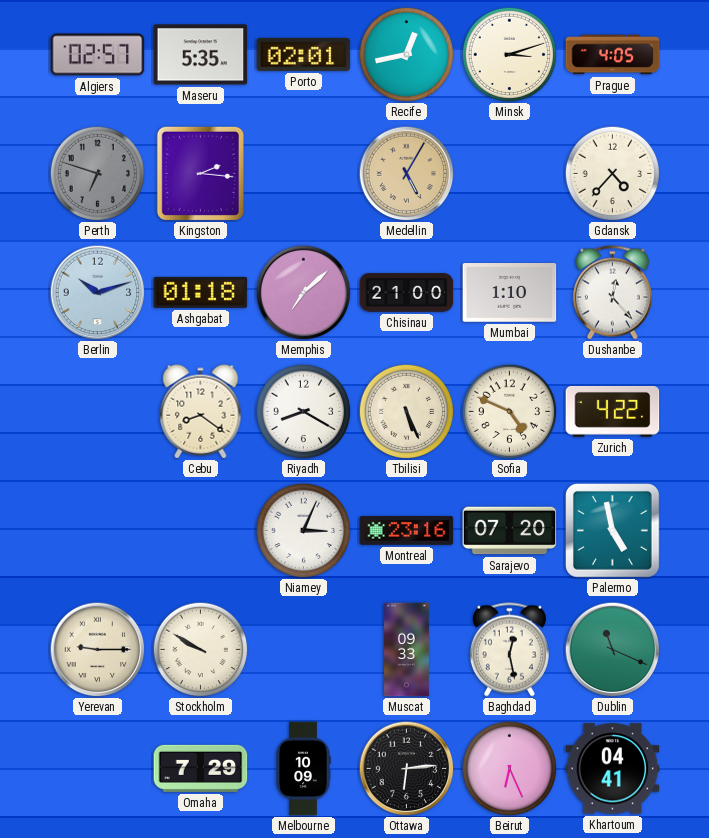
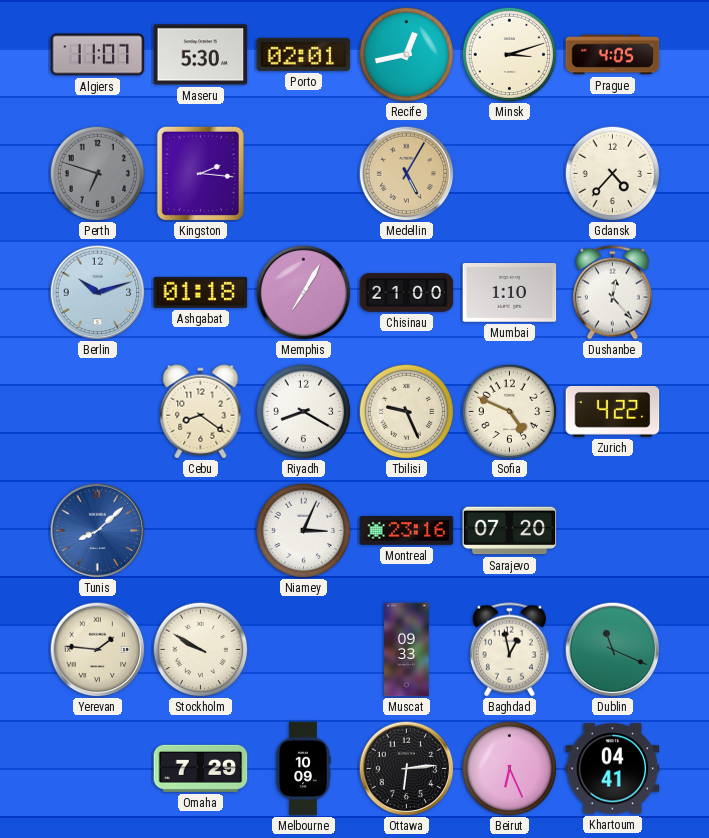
Algiers: 02:57 -> 11:07
Maseru: 5:35 -> 5:30
Memphis: 7:08 -> 7:05
Tbilisi: 5:26 -> 9:26
Tunis: none -> 8:08
Palermo: 4:58 -> none
Yerevan: 9:15 -> 1:46
Baghdad: 12:28 -> 12:58
